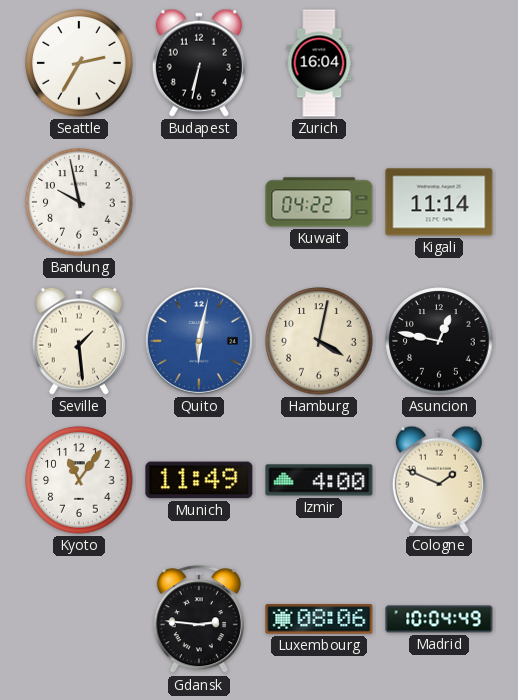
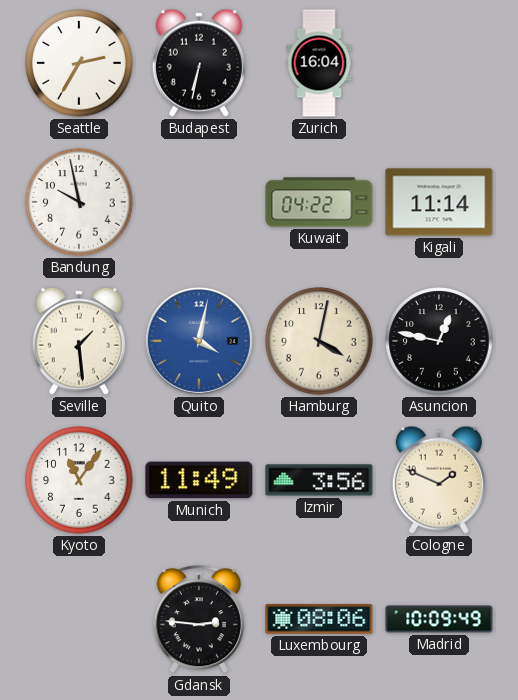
Quito: 6:02 -> 4:02
Izmir: 4:00 -> 3:56
Madrid: 10:04 -> 10:09
